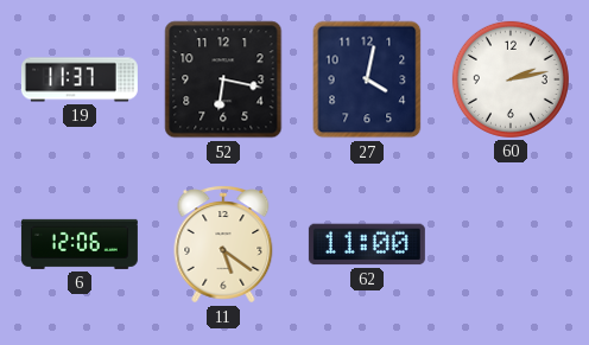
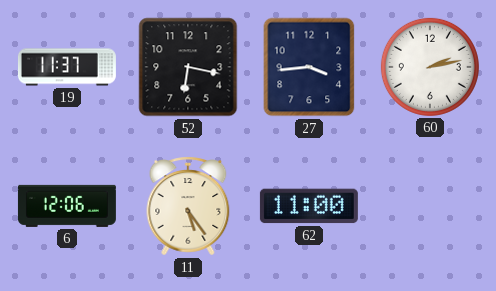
27: 4:02 -> 3:44
11: 5:21 -> 5:24
